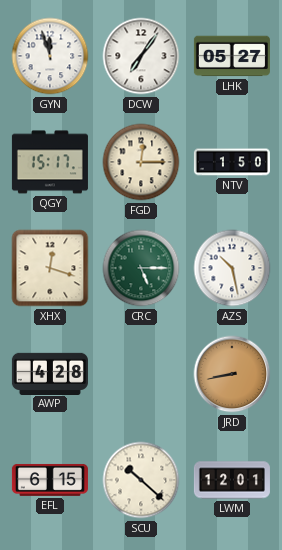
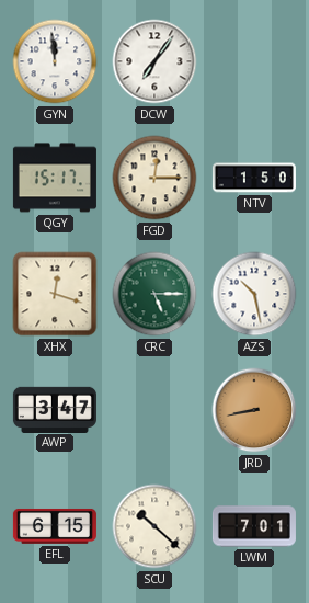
GYN: 11:57 -> 11:59
LHK: 05:27 -> none
AWP: 4:28 -> 3:47
LWM: 12:01 -> 7:01
